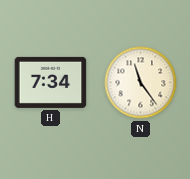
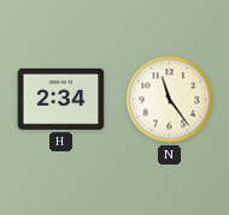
H: 7:34 -> 2:34
